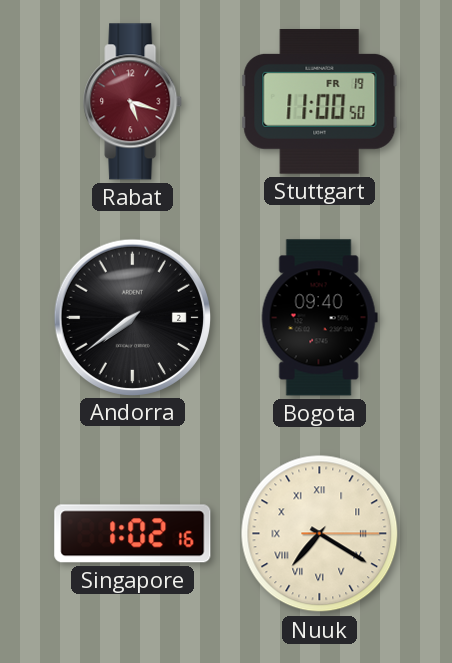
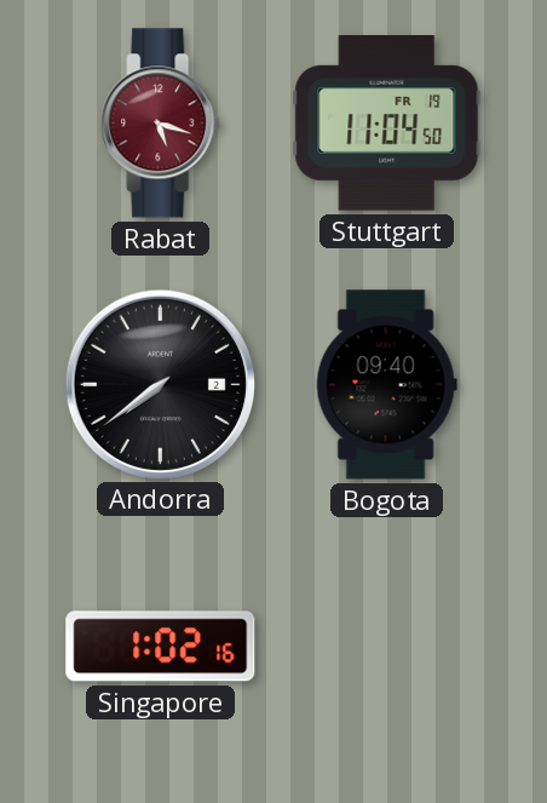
Stuttgart: 11:00 -> 11:04
Nuuk: 7:20 -> none
